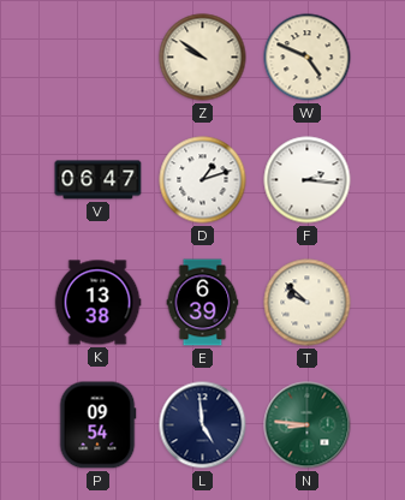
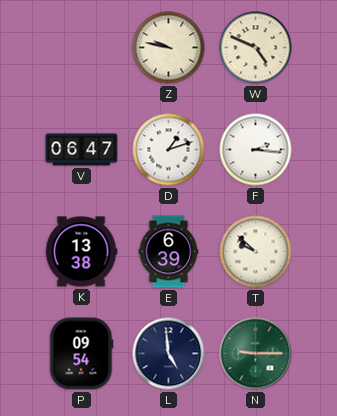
Z: 9:51 -> 9:47
N: 8:46 -> 9:15
